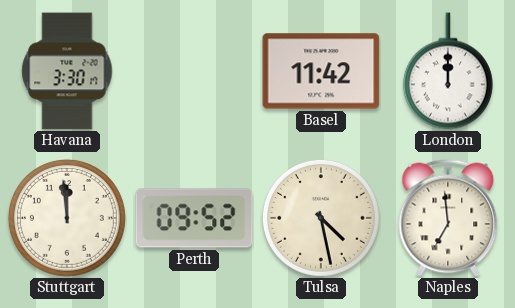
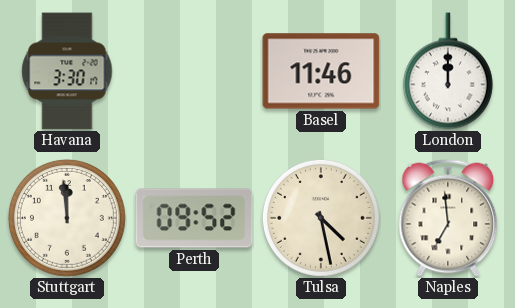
Basel: 11:42 -> 11:46
